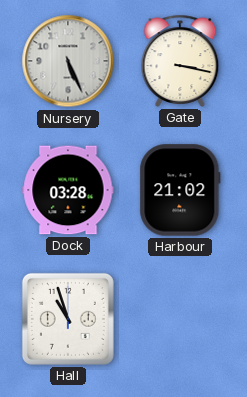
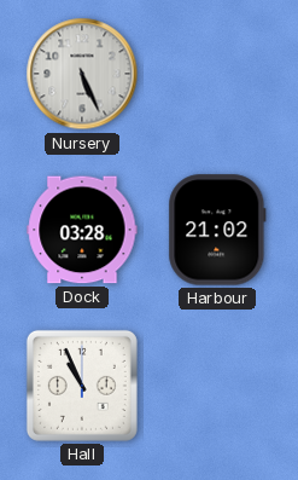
Gate: 3:17 -> none
Hall: 10:57 -> 10:56
